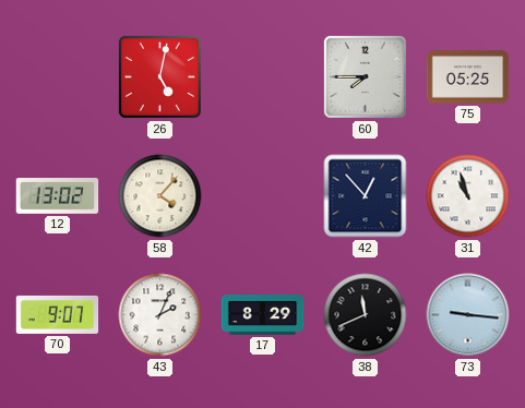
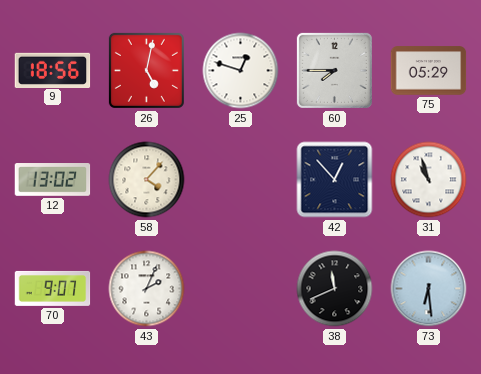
9: none -> 18:56
25: none -> 12:48
75: 05:25 -> 05:29
17: 8:29 -> none
73: 9:16 -> 6:29
